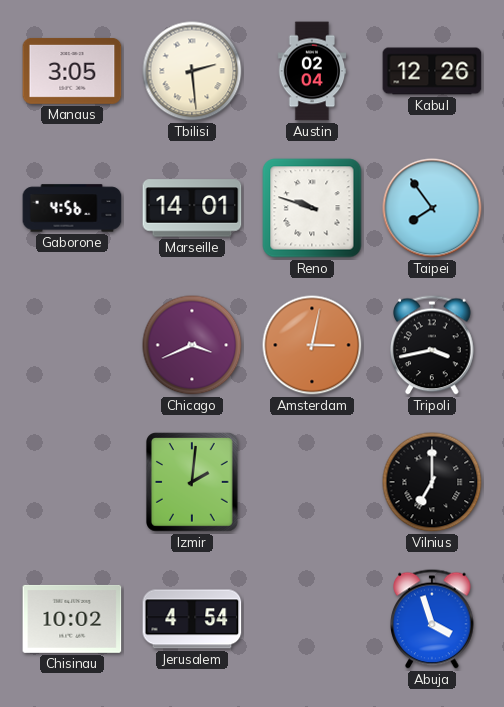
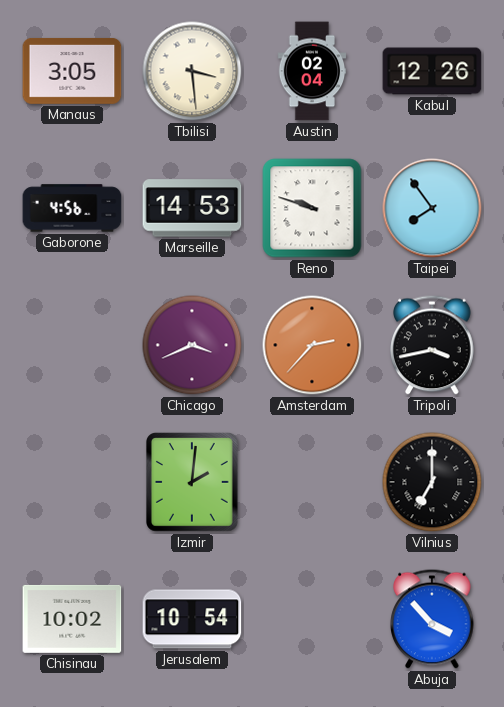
Tbilisi: 2:29 -> 3:29
Marseille: 14:01 -> 14:53
Amsterdam: 3:02 -> 2:37
Jerusalem: 4:54 -> 10:54
Abuja: 3:57 -> 3:53
